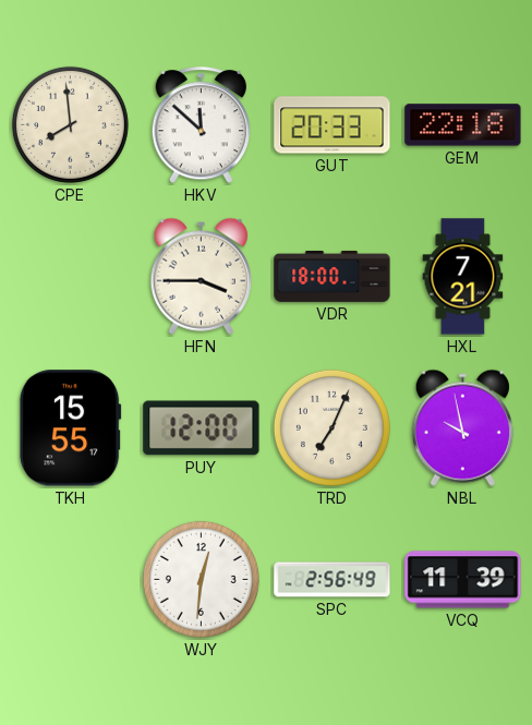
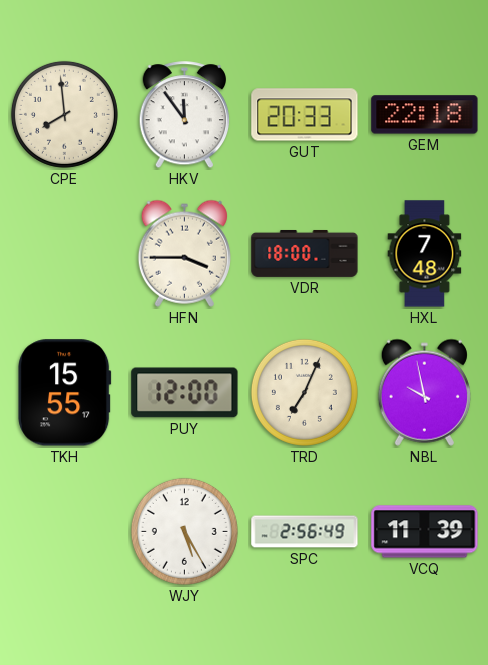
HKV: 11:52 -> 11:54
HXL: 7:21 -> 7:48
WJY: 12:31 -> 5:25
